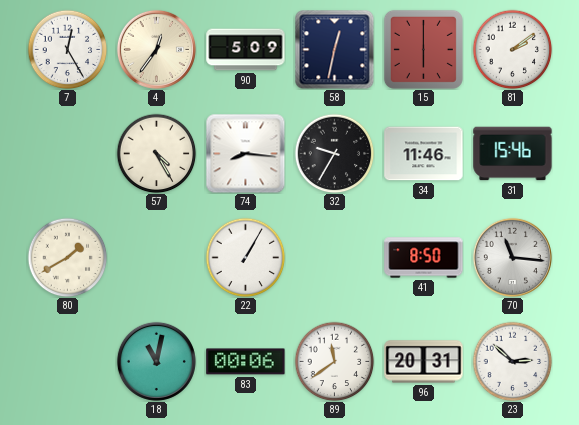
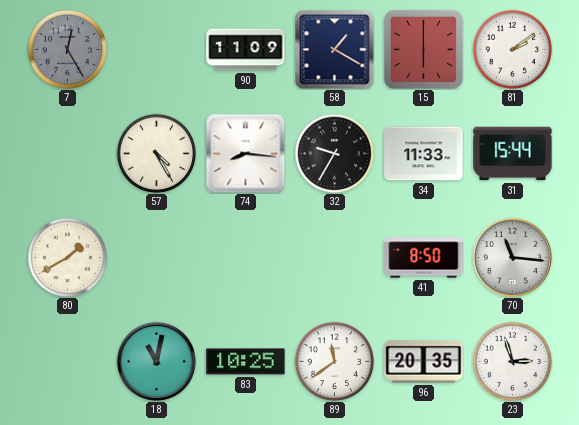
7 dial: white -> grey
4: 12:36 -> none
90: 5:09 -> 11:09
58: 12:32 -> 1:20
34: 11:46 -> 11:33
31: 15:46 -> 15:44
22: 1:05 -> none
83: 00:06 -> 10:25
96: 20:31 -> 20:35
23: 2:52 -> 2:57
